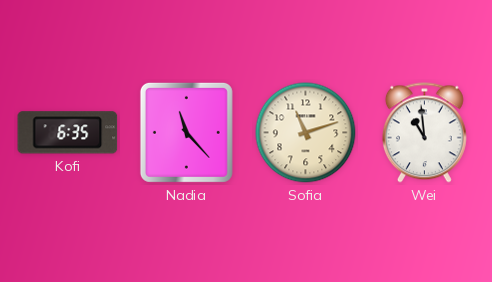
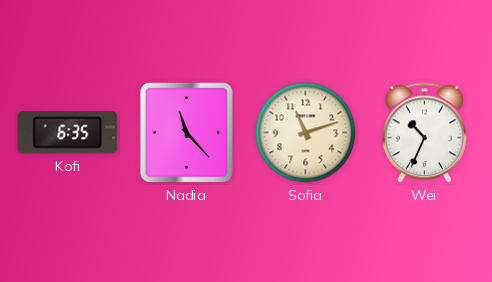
Wei: 10:59 -> 10:34
